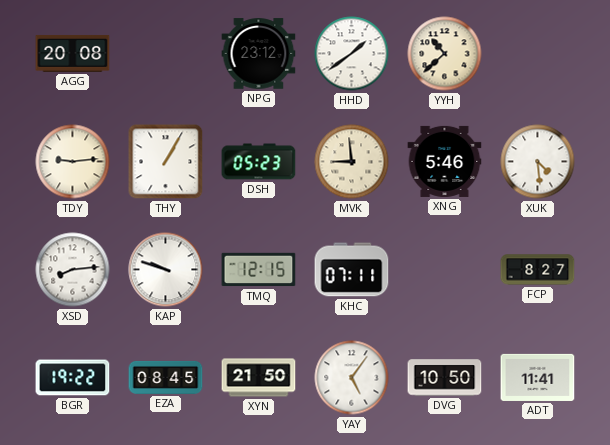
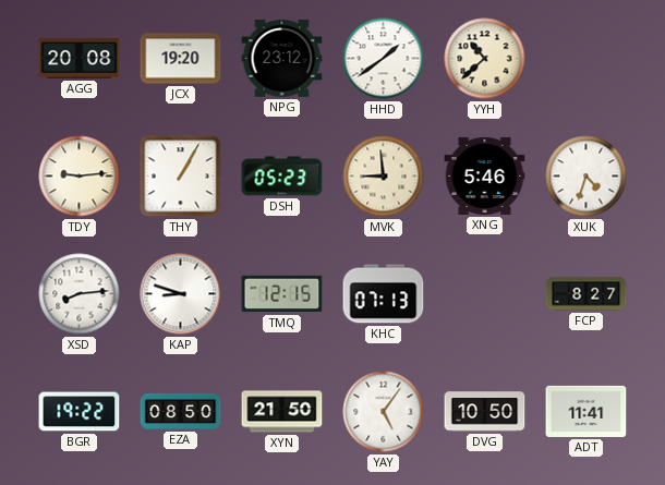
JCX: none -> 19:20
XUK: 4:29 -> 4:33
KAP: 9:48 -> 8:48
KHC: 07:11 -> 07:13
EZA: 08:45 -> 08:50
